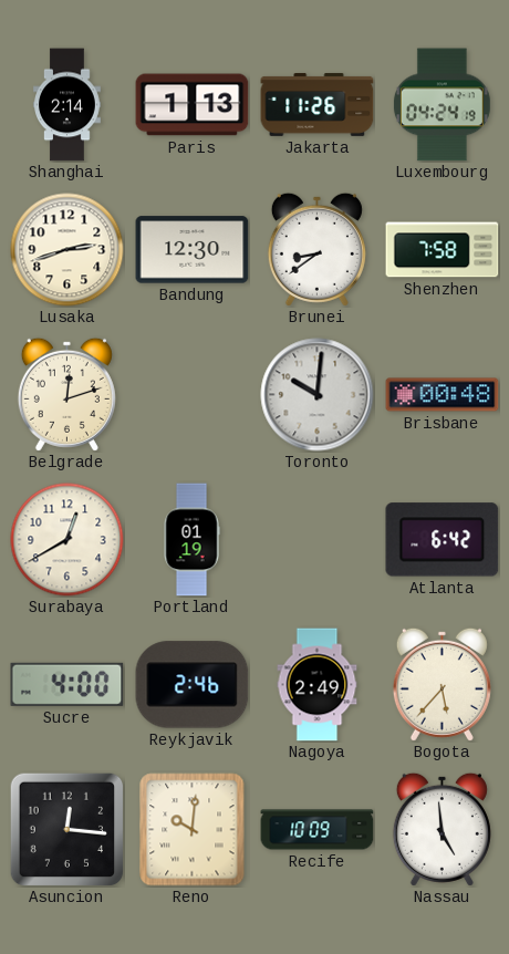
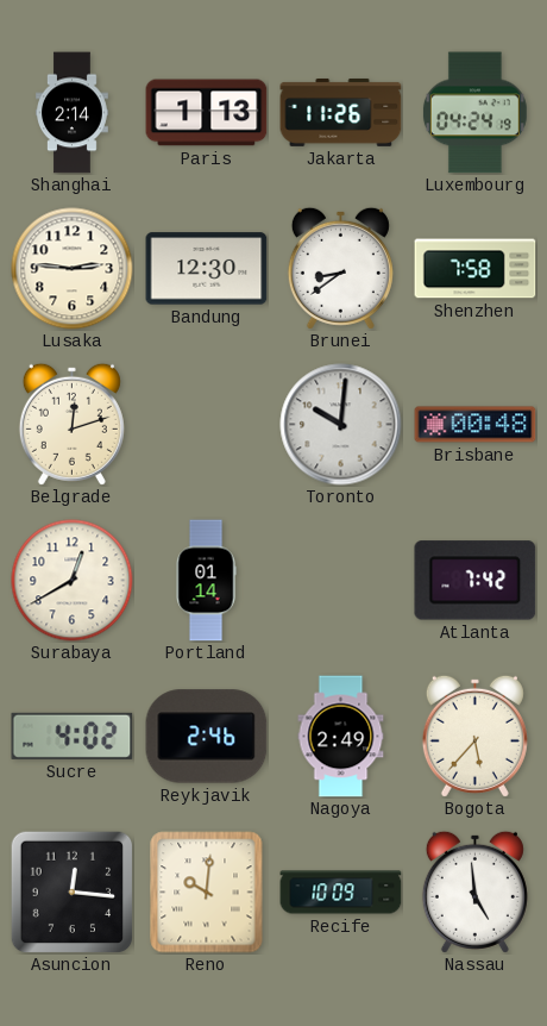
Lusaka: 2:42 -> 2:46
Portland: 01:19 -> 01:14
Atlanta: 6:42 -> 7:42
Sucre: 4:00 -> 4:02
